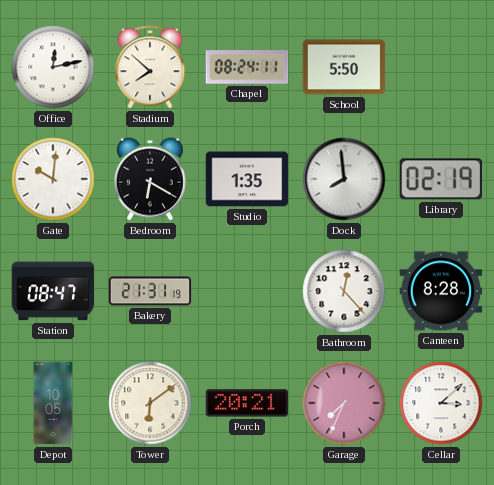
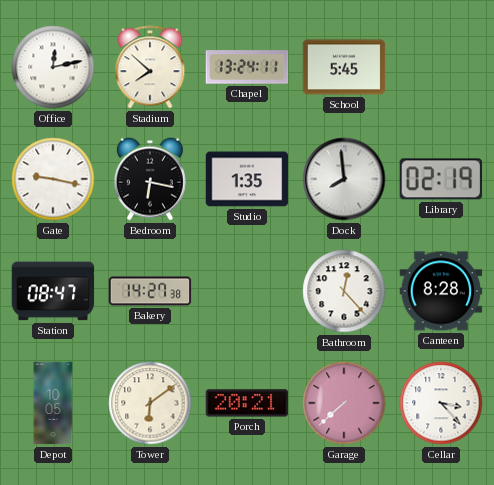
Chapel: 08:24 -> 13:24
School: 5:50 -> 5:45
Gate: 10:01 -> 9:17
Bedroom: 6:20 -> 6:17
Bakery: 21:31 -> 14:27
Garage: 7:34 -> 7:38
Cellar: 3:08 -> 3:23
